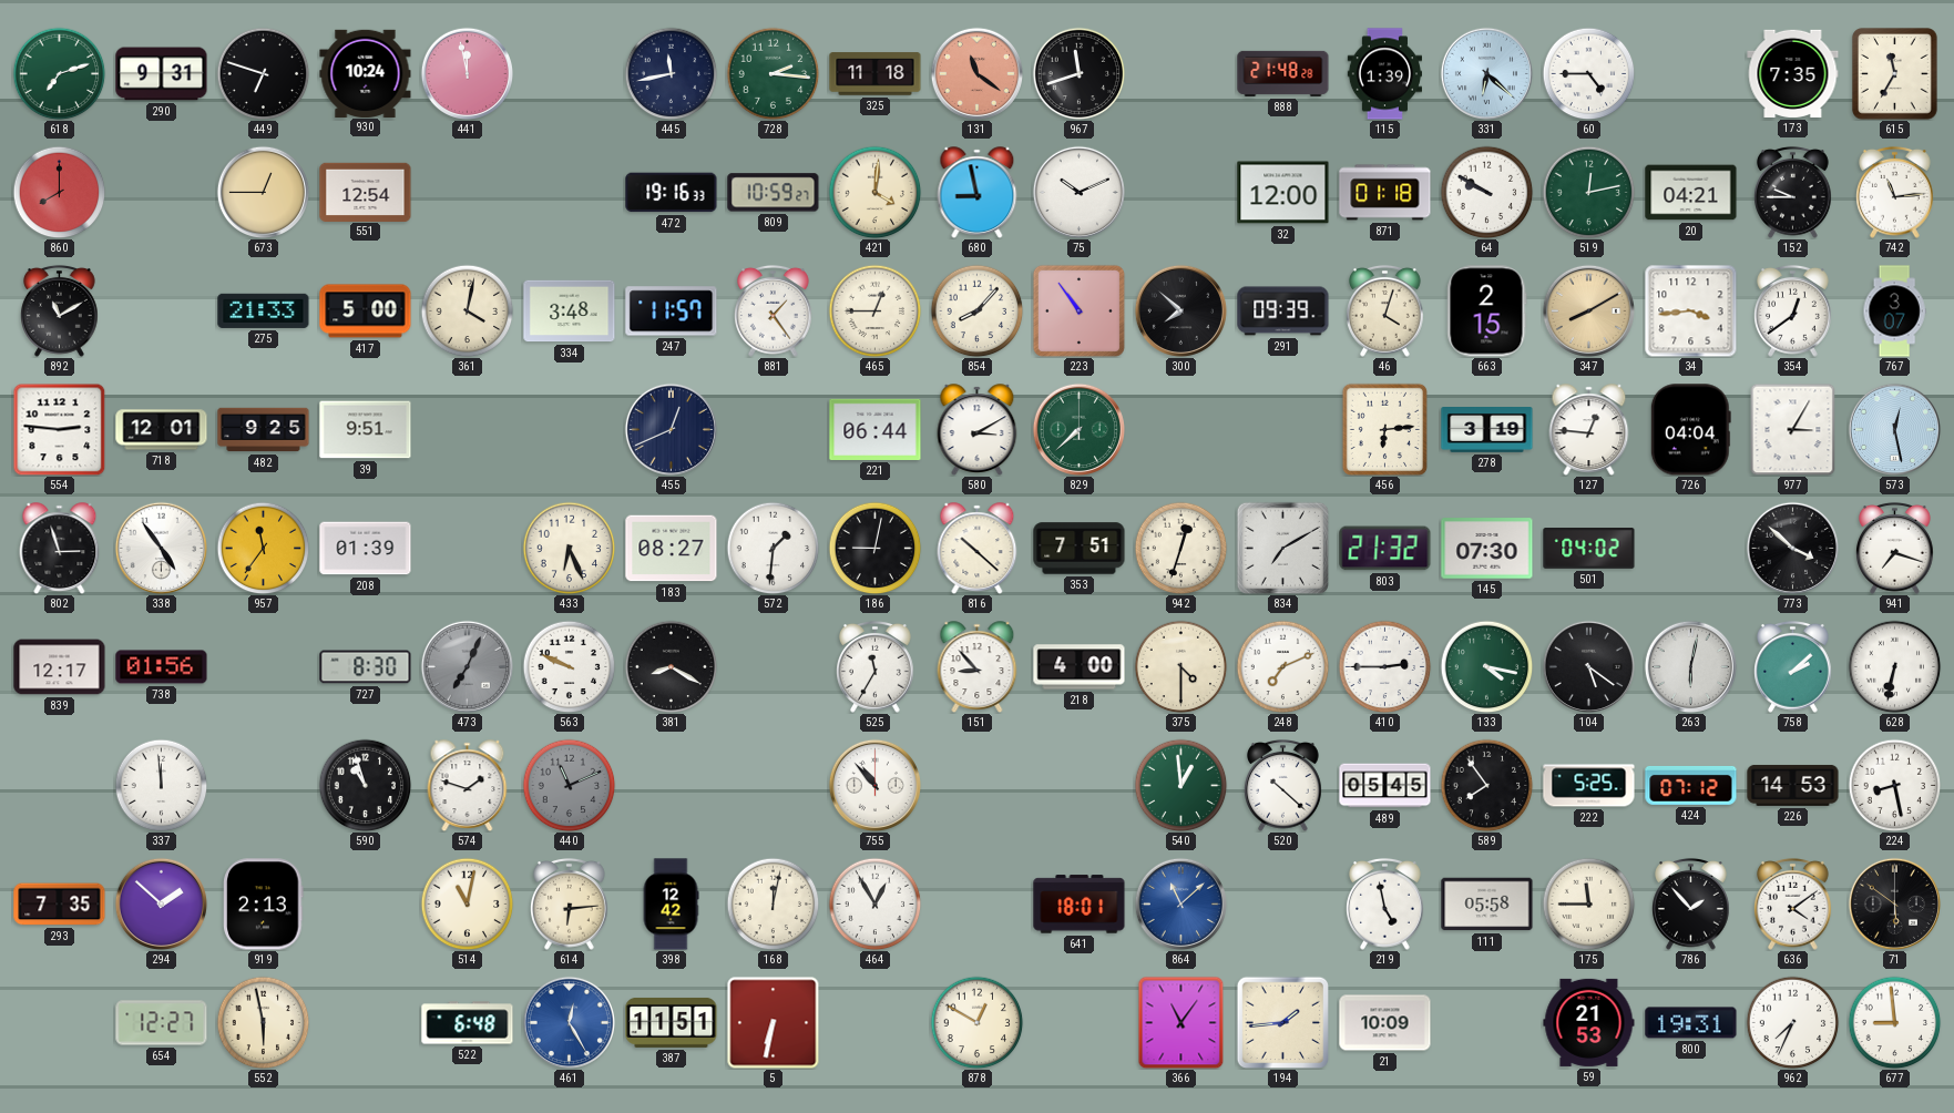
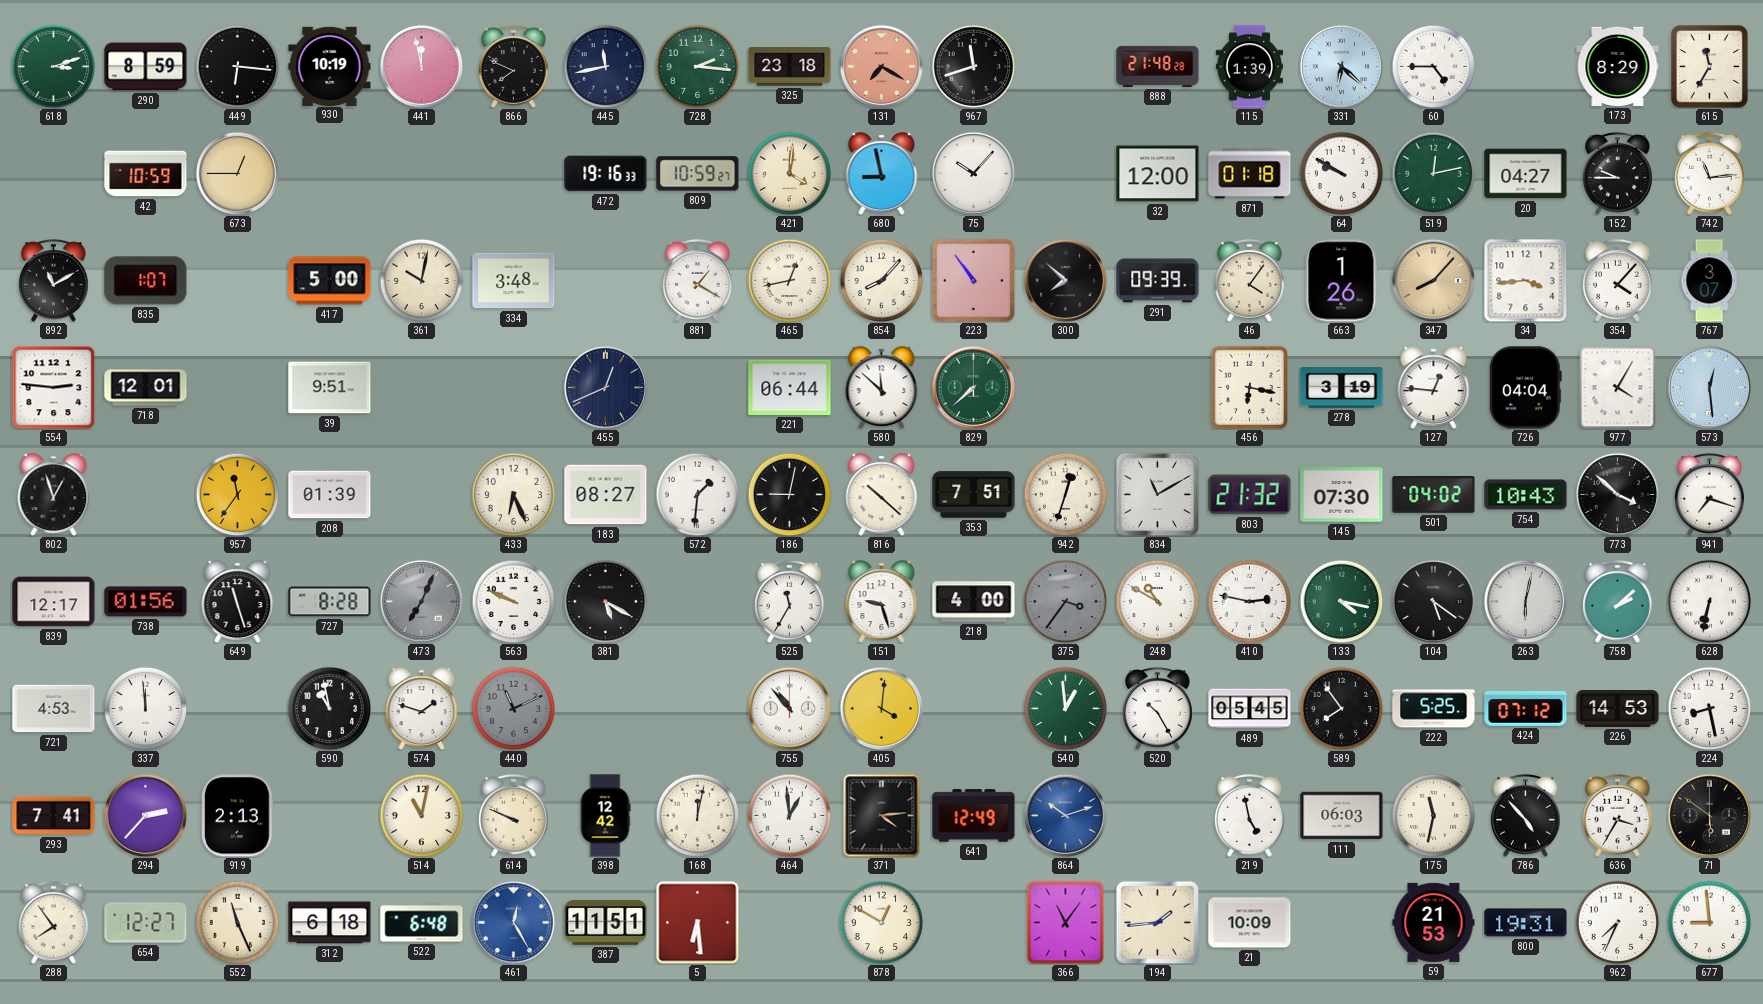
618: 7:12 -> 3:12
290: 9:31 -> 8:59
449: 6:48 -> 6:16
930: 10:24 -> 10:19
866: none -> 7:49
325: 11:18 -> 23:18
131: 11:21 -> 7:20
173: 7:35 -> 8:29
860: 8:00 -> none
42: none -> 10:59
551: 12:54 -> none
75: 10:11 -> 10:07
20: 04:21 -> 04:27
835: none -> 1:07
275: 21:33 -> none
361: 4:02 -> 10:02
247: 11:57 -> none
881: 1:24 -> 1:20
465: 12:45 -> 12:43
46: 4:03 -> 4:06
663: 2:15 -> 1:26
347: 8:10 -> 8:07
354: 12:39 -> 4:07
482: 9:25 -> none
580: 3:10 -> 11:52
456: 6:14 -> 6:17
977: 3:05 -> 4:05
573: 12:28 -> 12:29
802: 2:57 -> 12:57
338: 4:54 -> none
834: 7:10 -> 11:10
754: none -> 10:43
649: none -> 11:27
727: 8:30 -> 8:28
381: 8:20 -> 5:20
151: 8:53 -> 9:27
375: 4:30 -> 3:36
375 dial: cream -> grey
248: 7:11 -> 10:50
410: 2:45 -> 2:47
721: none -> 4:53
590: 10:57 -> 10:58
405: none -> 4:01
520: 10:22 -> 10:25
293: 7:35 -> 7:41
294: 1:52 -> 2:37
614: 6:14 -> 9:49
464: 12:55 -> 12:59
371: none -> 4:14
641: 18:01 -> 12:49
864: 11:08 -> 10:12
111: 05:58 -> 06:03
175: 11:45 -> 11:32
786: 1:53 -> 4:53
636: 4:09 -> 3:35
288: none -> 7:54
552: 5:58 -> 11:26
312: none -> 6:18
5: 6:32 -> 6:29
